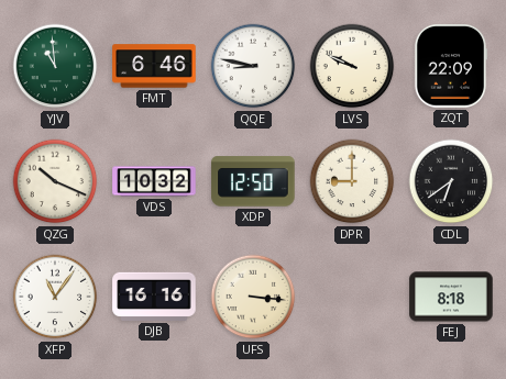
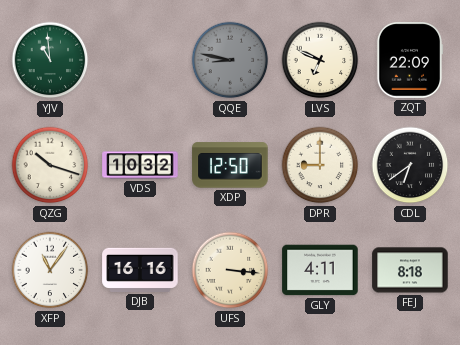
FMT: 6:46 -> none
QQE dial: white -> grey
LVS: 9:49 -> 6:49
QZG: 10:19 -> 10:18
GLY: none -> 4:11
